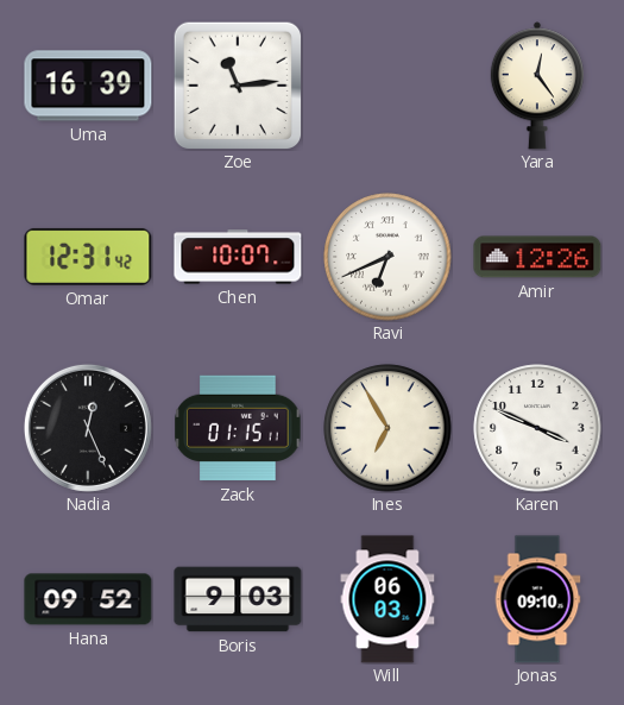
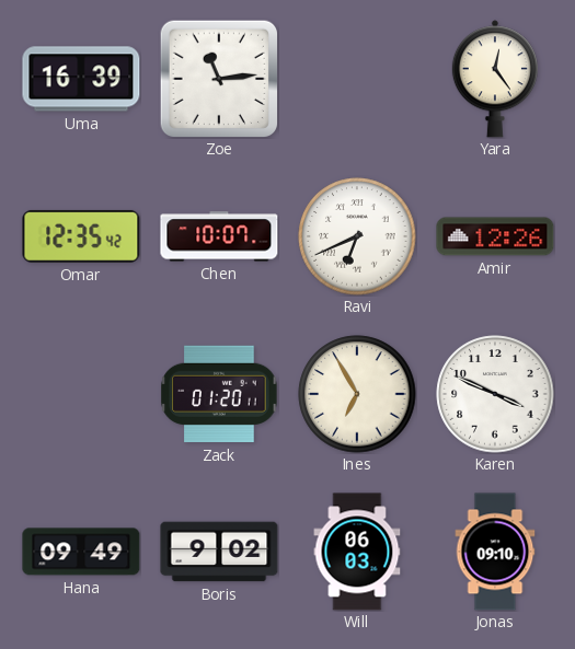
Omar: 12:31 -> 12:35
Nadia: 12:26 -> none
Zack: 01:15 -> 01:20
Hana: 09:52 -> 09:49
Boris: 9:03 -> 9:02
